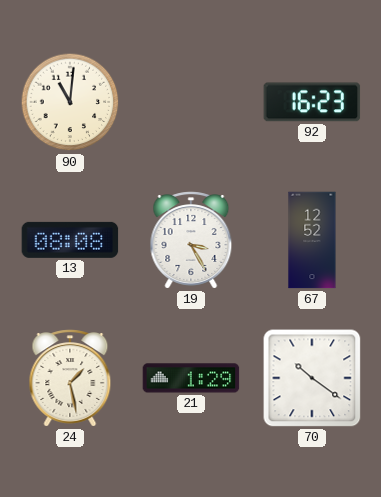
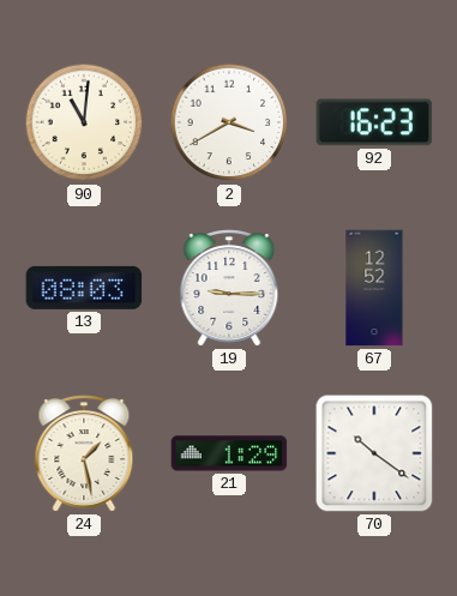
2: none -> 3:40
13: 08:08 -> 08:03
19: 3:25 -> 9:15
